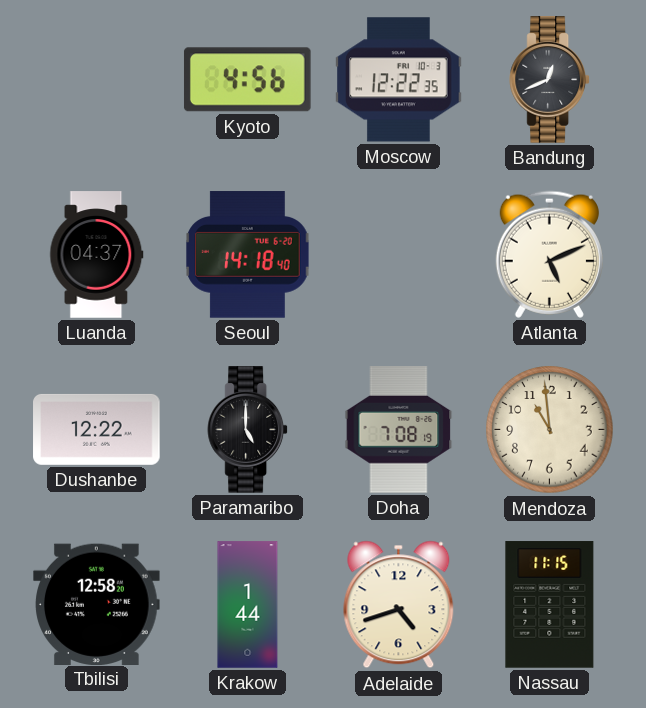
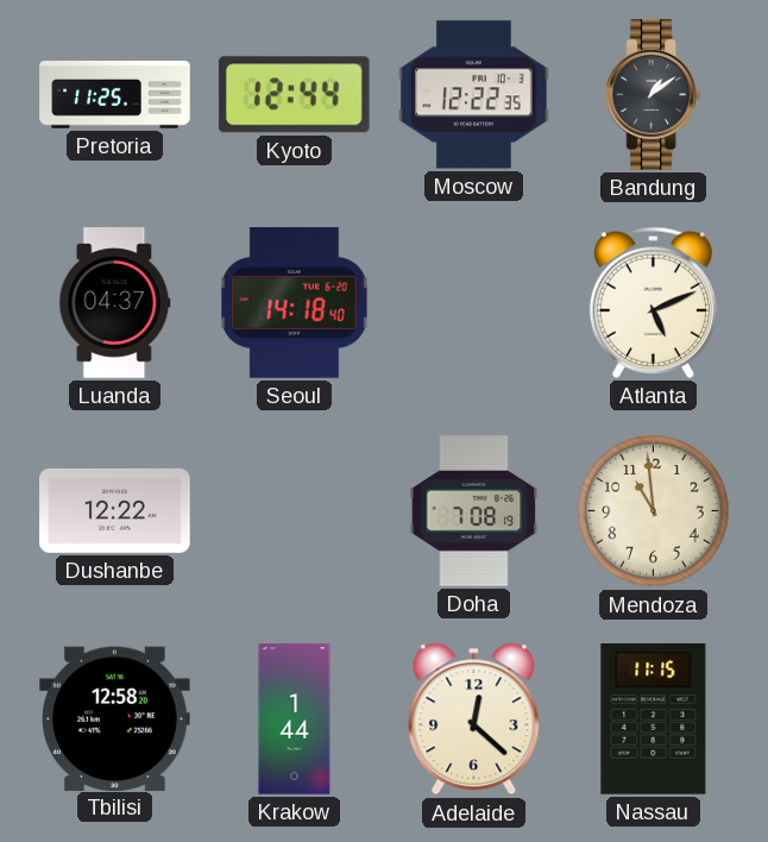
Pretoria: none -> 11:25
Kyoto: 4:56 -> 12:44
Bandung: 12:41 -> 1:09
Paramaribo: 5:00 -> none
Adelaide: 4:42 -> 12:22
